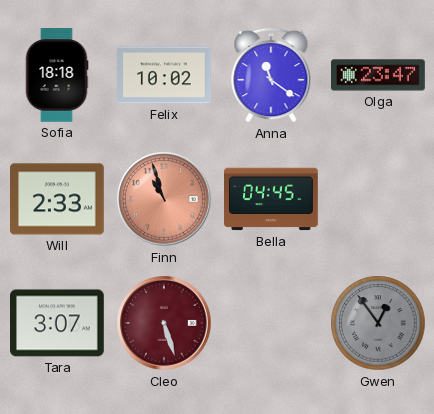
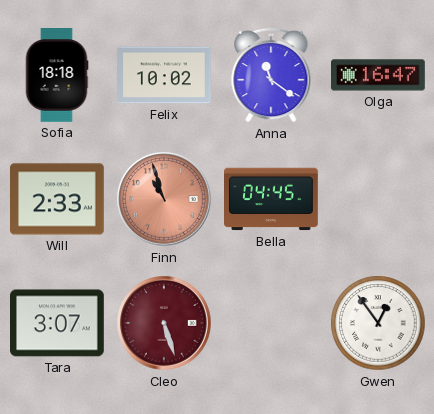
Olga: 23:47 -> 16:47
Gwen dial: grey -> white
